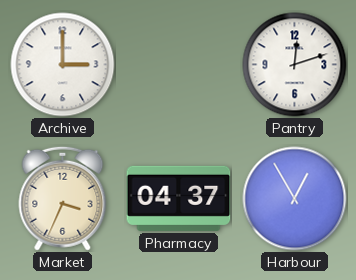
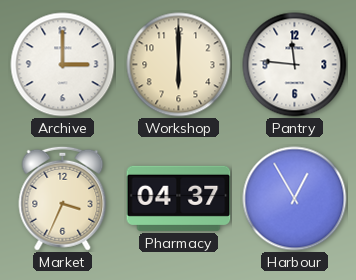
Workshop: none -> 6:00
Pantry: 12:12 -> 11:46
